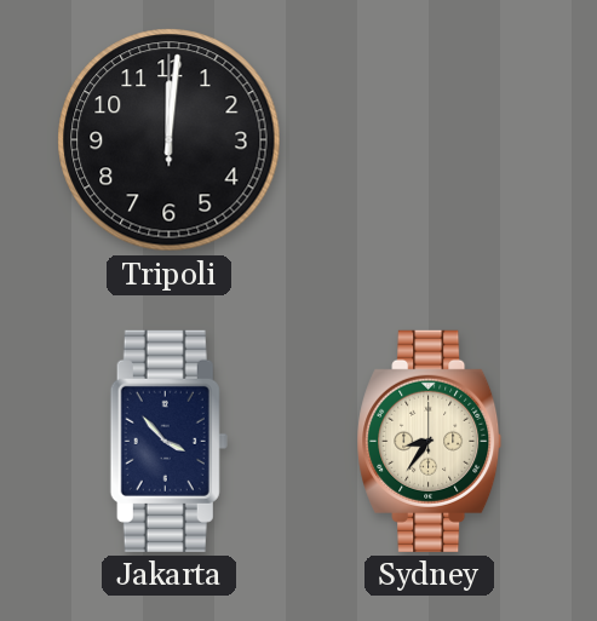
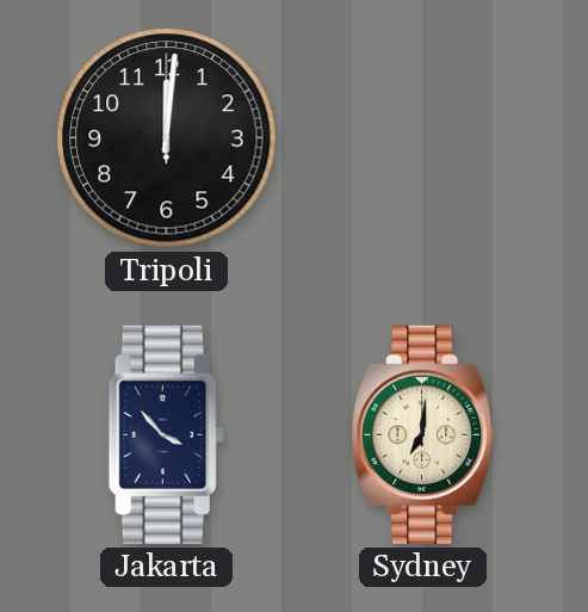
Sydney: 8:36 -> 7:01
